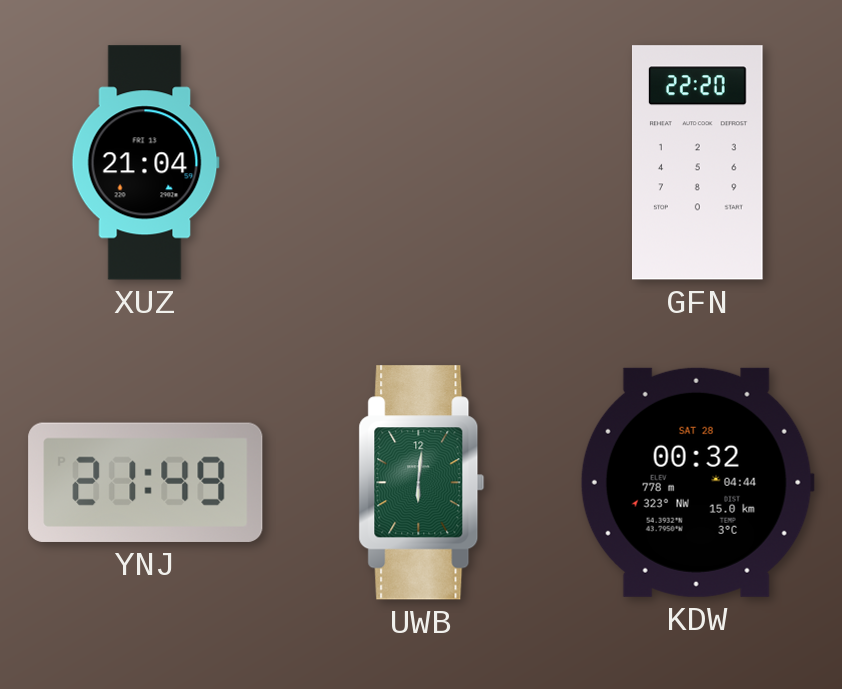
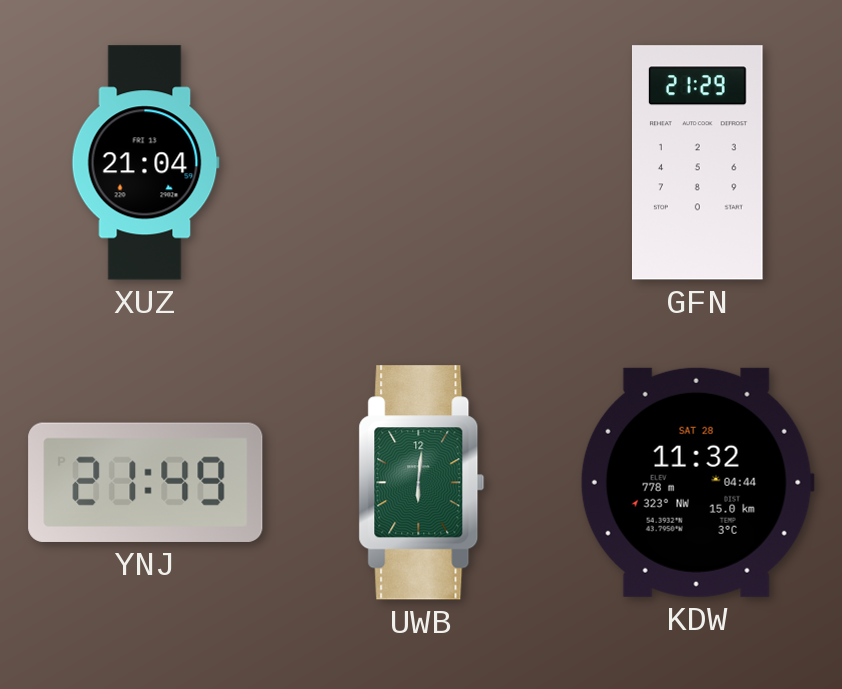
GFN: 22:20 -> 21:29
KDW: 00:32 -> 11:32
